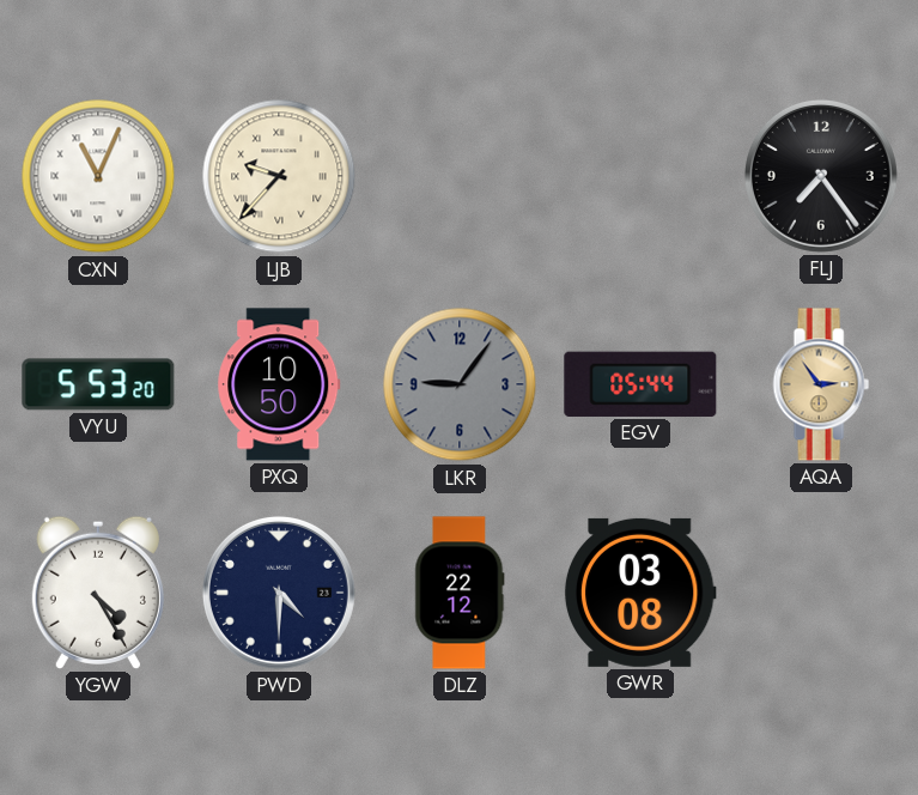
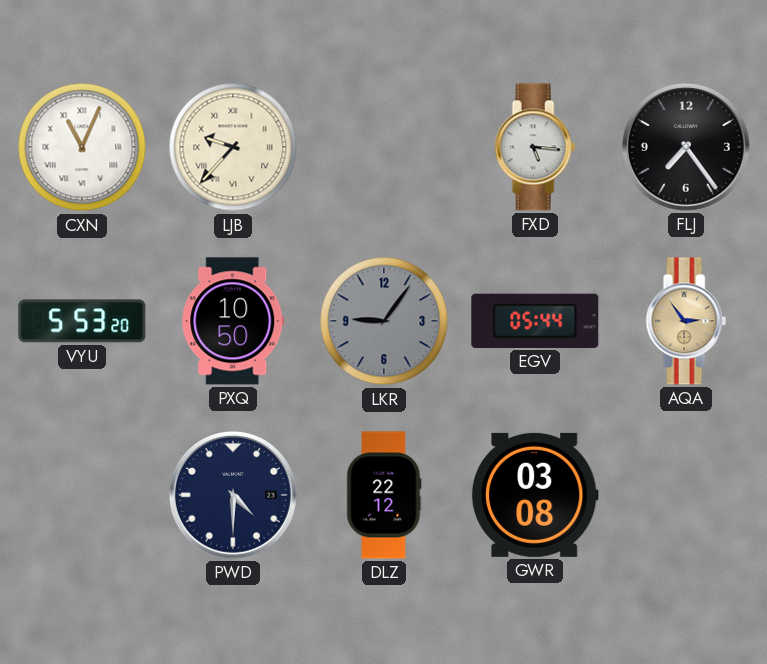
FXD: none -> 5:16
YGW: 4:25 -> none
